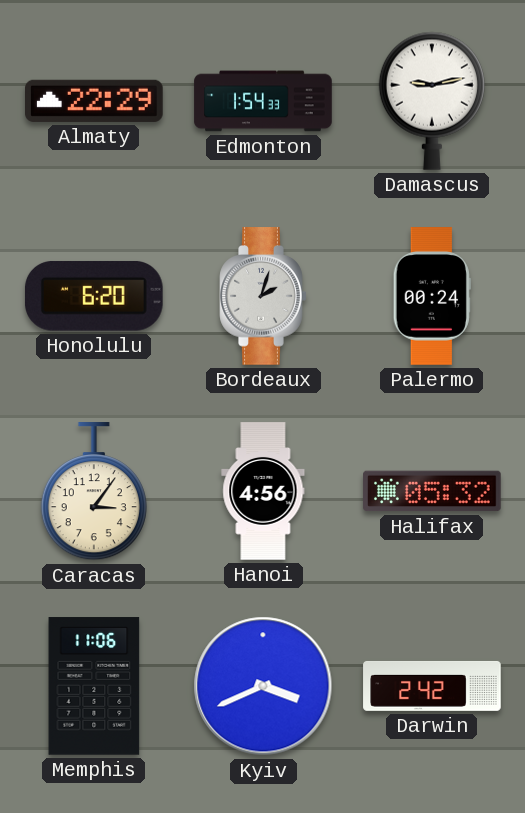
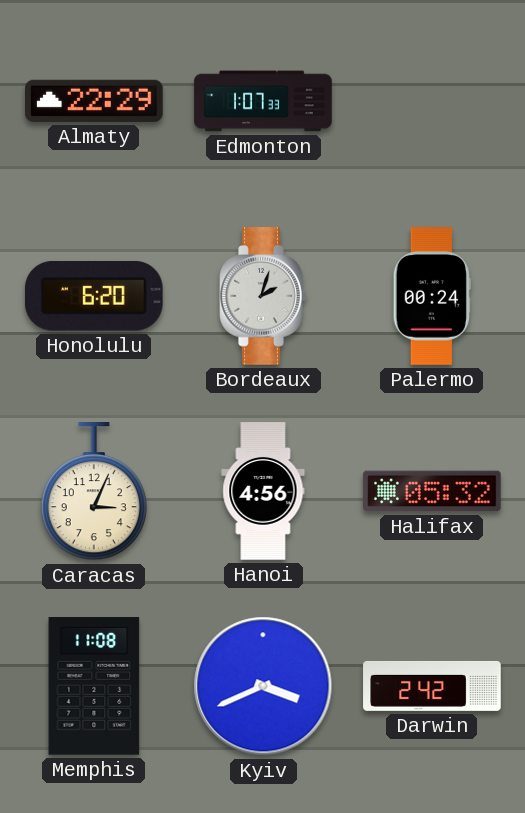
Edmonton: 1:54 -> 1:07
Damascus: 9:13 -> none
Caracas: 3:06 -> 3:04
Memphis: 11:06 -> 11:08
